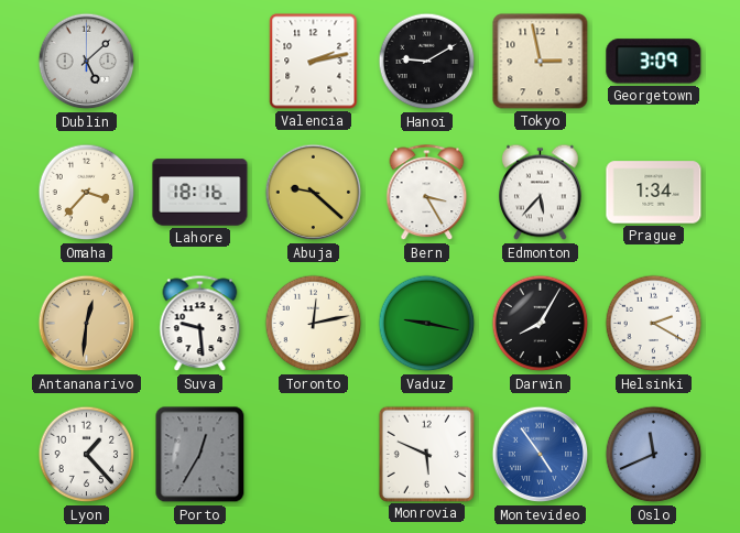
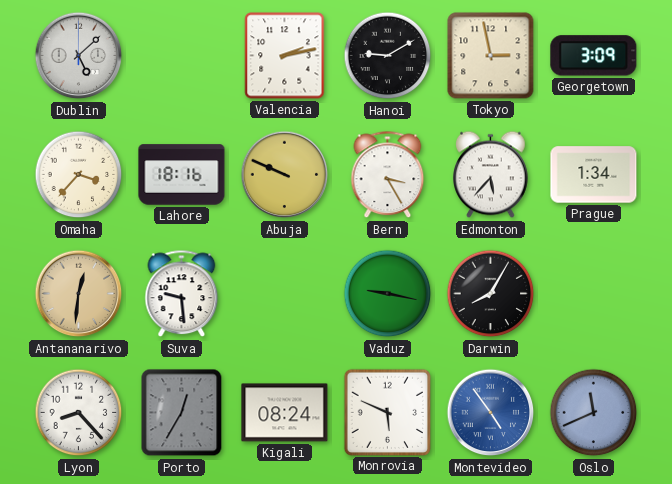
Abuja: 9:22 -> 9:49
Toronto: 12:13 -> none
Helsinki: 2:20 -> none
Lyon: 1:23 -> 8:23
Kigali: none -> 08:24
